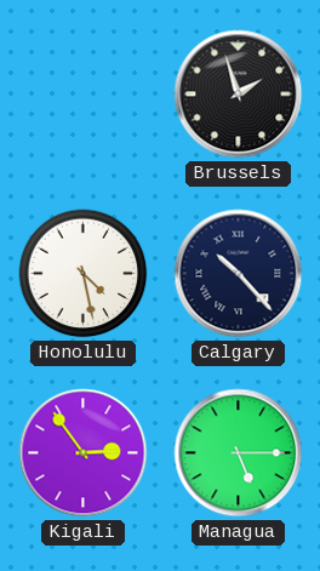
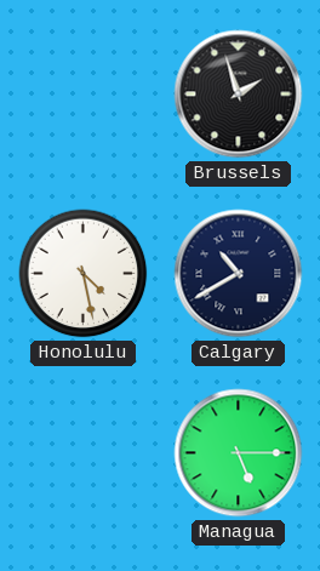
Calgary: 10:23 -> 10:40
Kigali: 2:54 -> none
